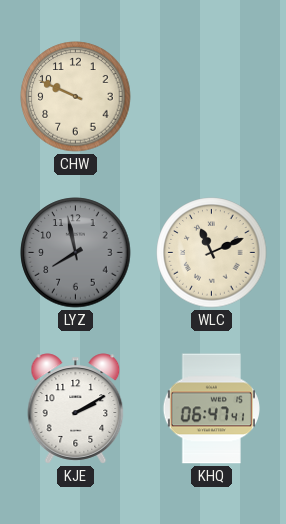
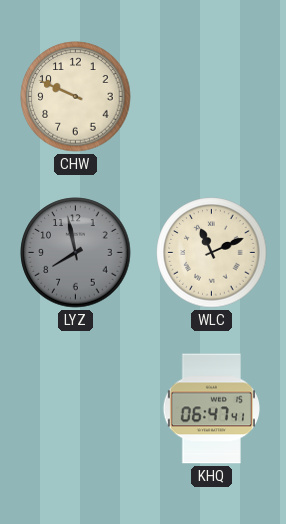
KJE: 2:10 -> none
